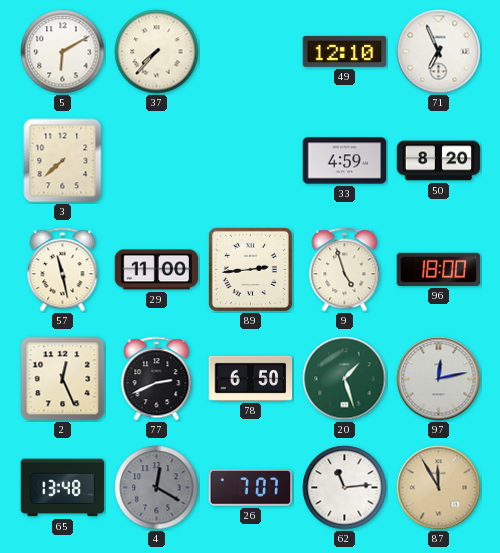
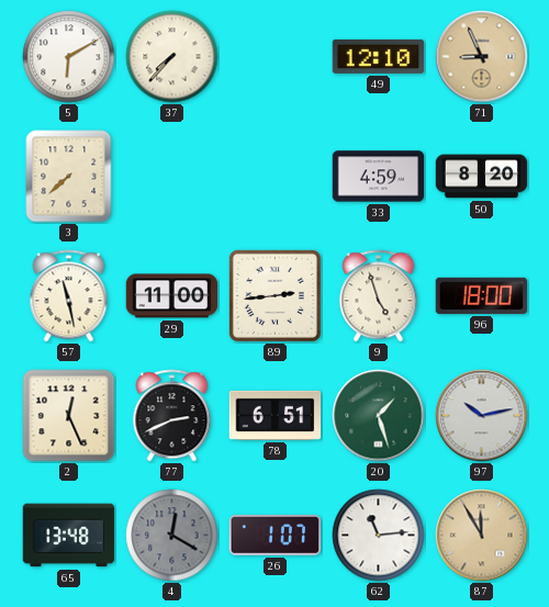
71: 6:56 -> 8:56
71 dial: white -> champagne
78: 6:50 -> 6:51
97: 12:13 -> 10:13
26: 7:07 -> 1:07
